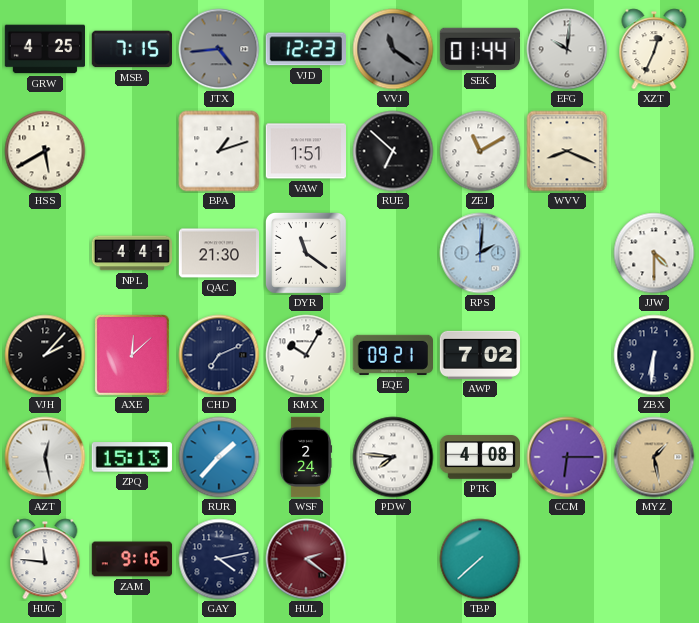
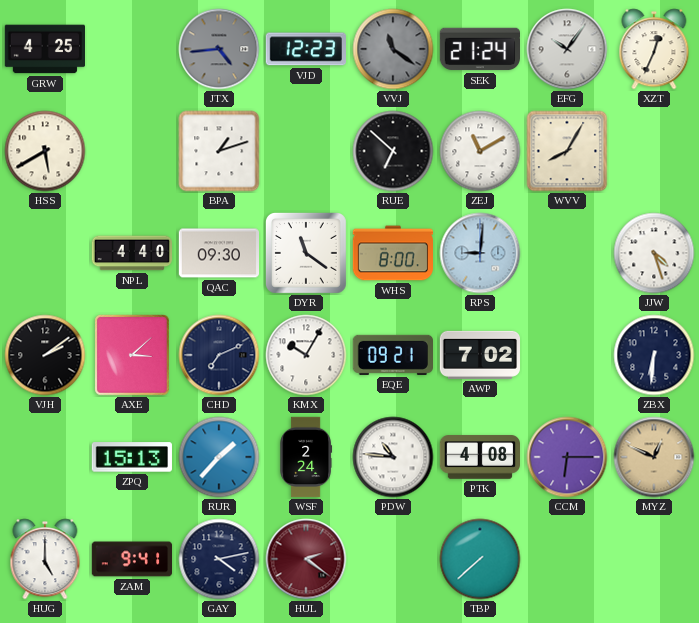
MSB: 7:15 -> none
SEK: 01:44 -> 21:24
EFG: 10:01 -> 10:06
VAW: 1:51 -> none
WVV: 8:19 -> 8:05
NPL: 4:41 -> 4:40
QAC: 21:30 -> 09:30
WHS: none -> 8:00
RPS: 2:01 -> 9:01
JJW: 4:30 -> 4:27
VJH: 2:07 -> 2:09
AXE: 12:08 -> 3:08
AZT: 12:28 -> none
PDW: 7:46 -> 10:46
MYZ: 1:28 -> 12:49
HUG: 11:46 -> 5:00
ZAM: 9:16 -> 9:41
